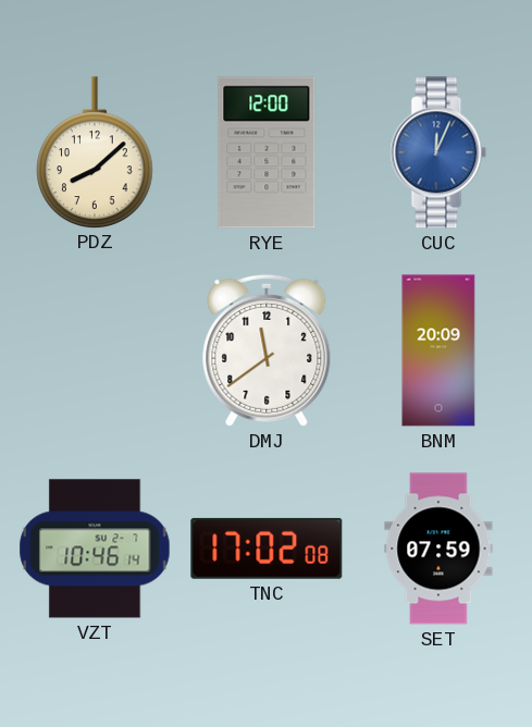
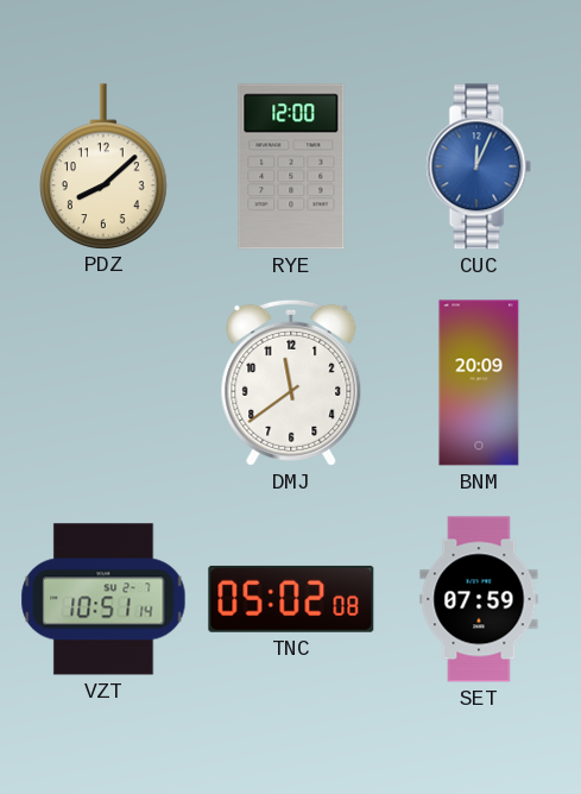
VZT: 10:46 -> 10:51
TNC: 17:02 -> 05:02
